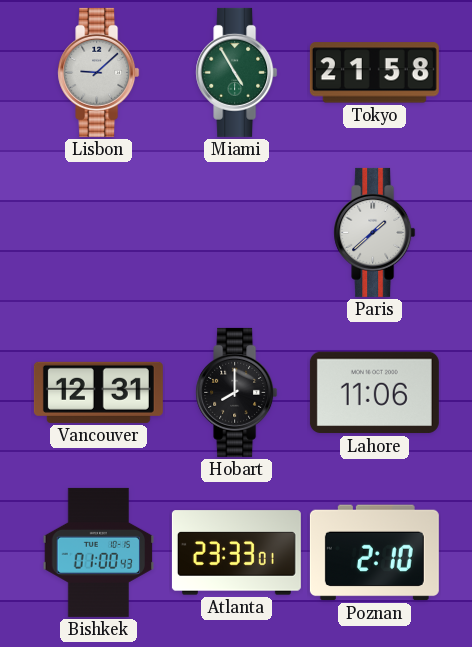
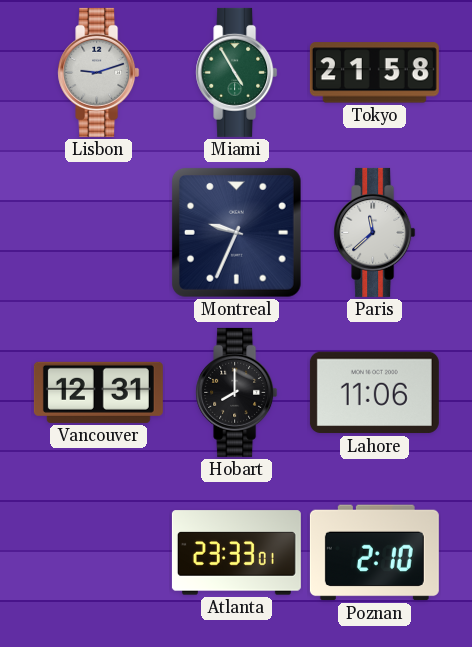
Lisbon: 9:08 -> 9:12
Montreal: none -> 9:34
Paris: 1:38 -> 11:38
Bishkek: 01:00 -> none
